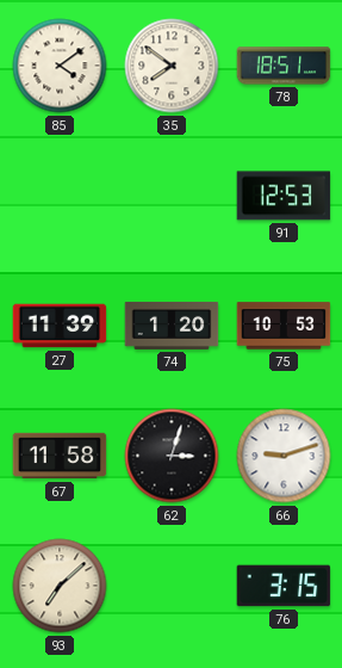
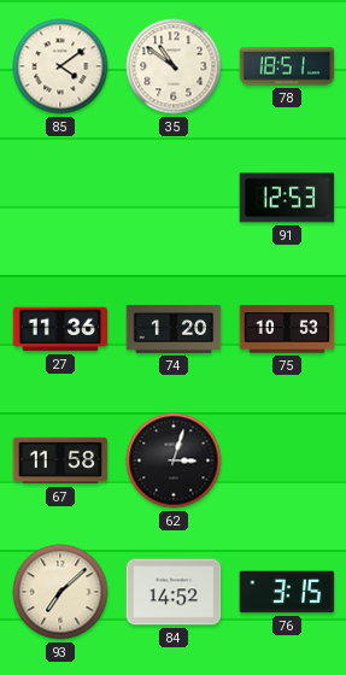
35: 7:51 -> 10:51
27: 11:39 -> 11:36
66: 9:12 -> none
84: none -> 14:52
